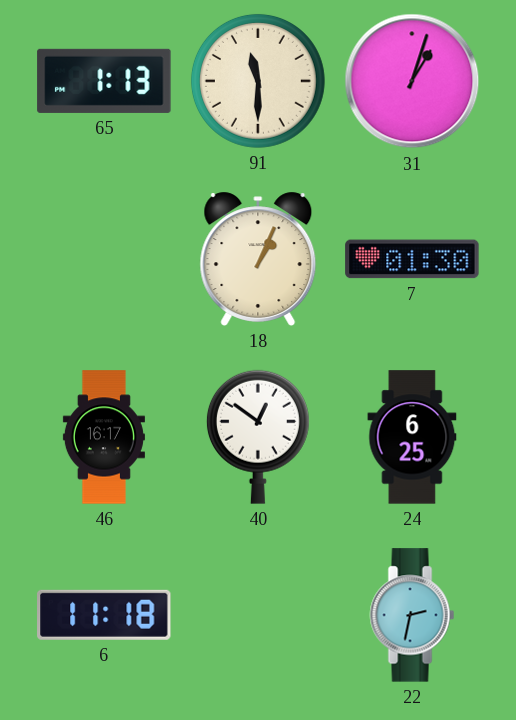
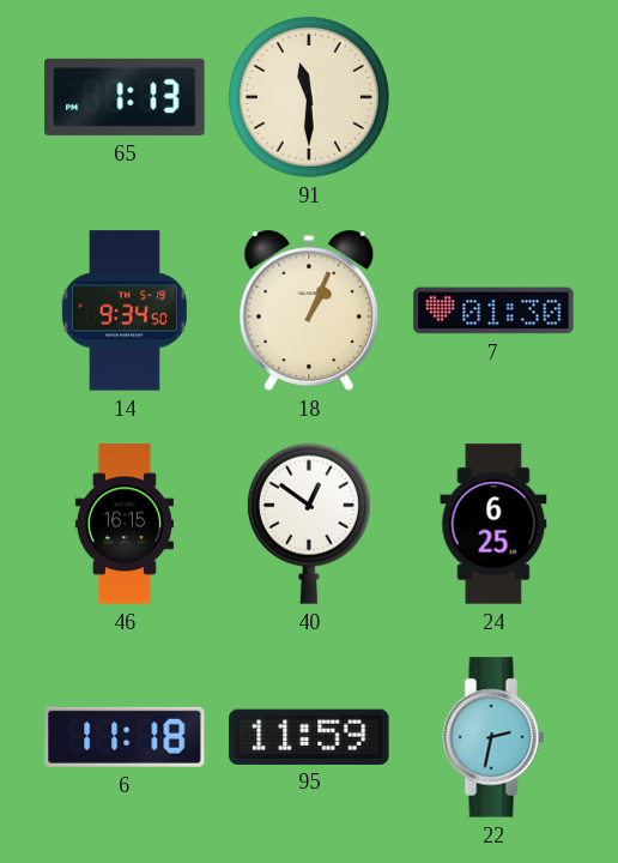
31: 1:03 -> none
14: none -> 9:34
46: 16:17 -> 16:15
95: none -> 11:59
